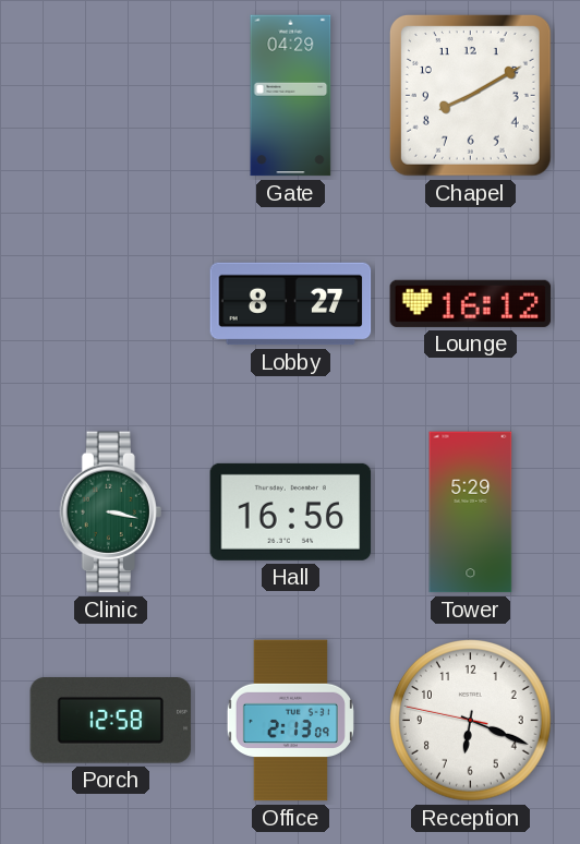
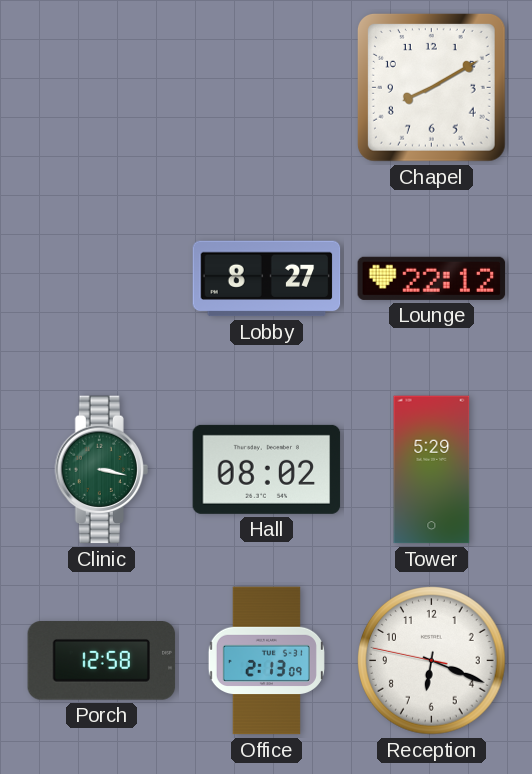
Gate: 04:29 -> none
Lounge: 16:12 -> 22:12
Hall: 16:56 -> 08:02
